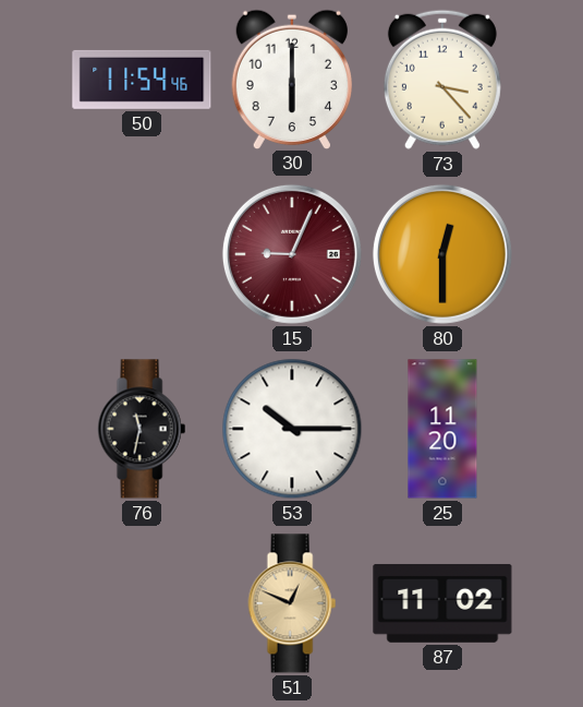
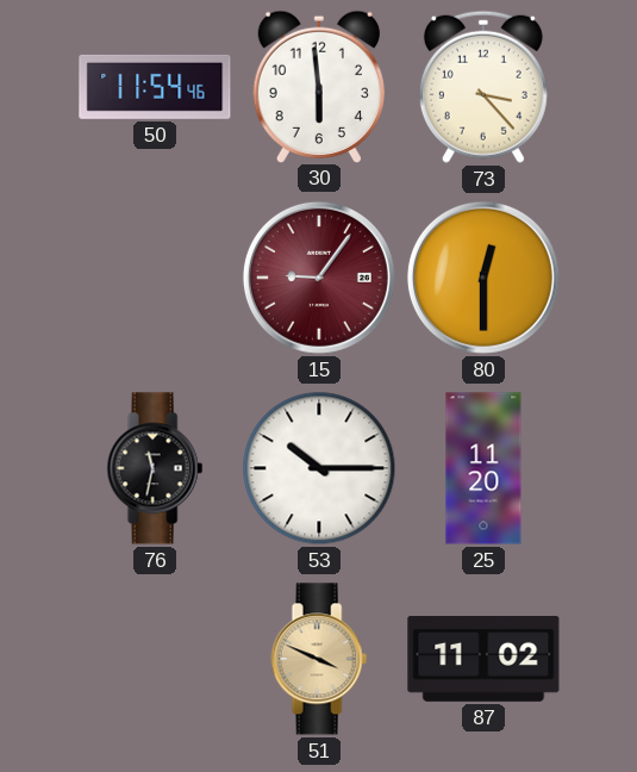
30: 6:00 -> 5:59
15: 9:04 -> 9:06
51: 12:49 -> 3:49
